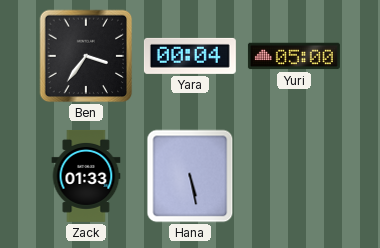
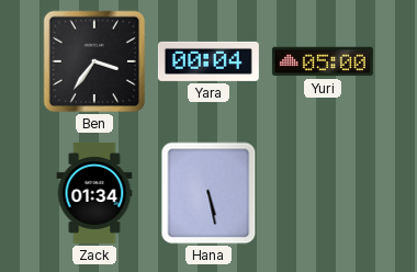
Zack: 01:33 -> 01:34
